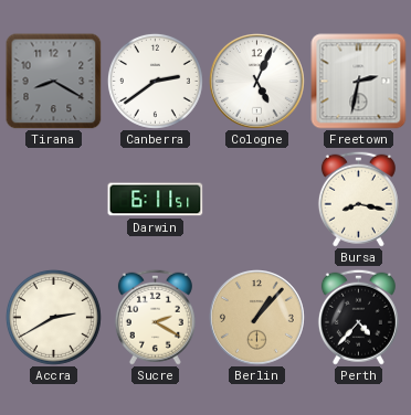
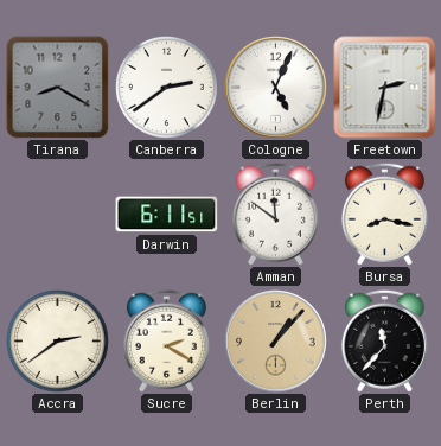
Amman: none -> 11:51
Accra: 2:40 -> 2:39
Perth: 4:37 -> 11:37
